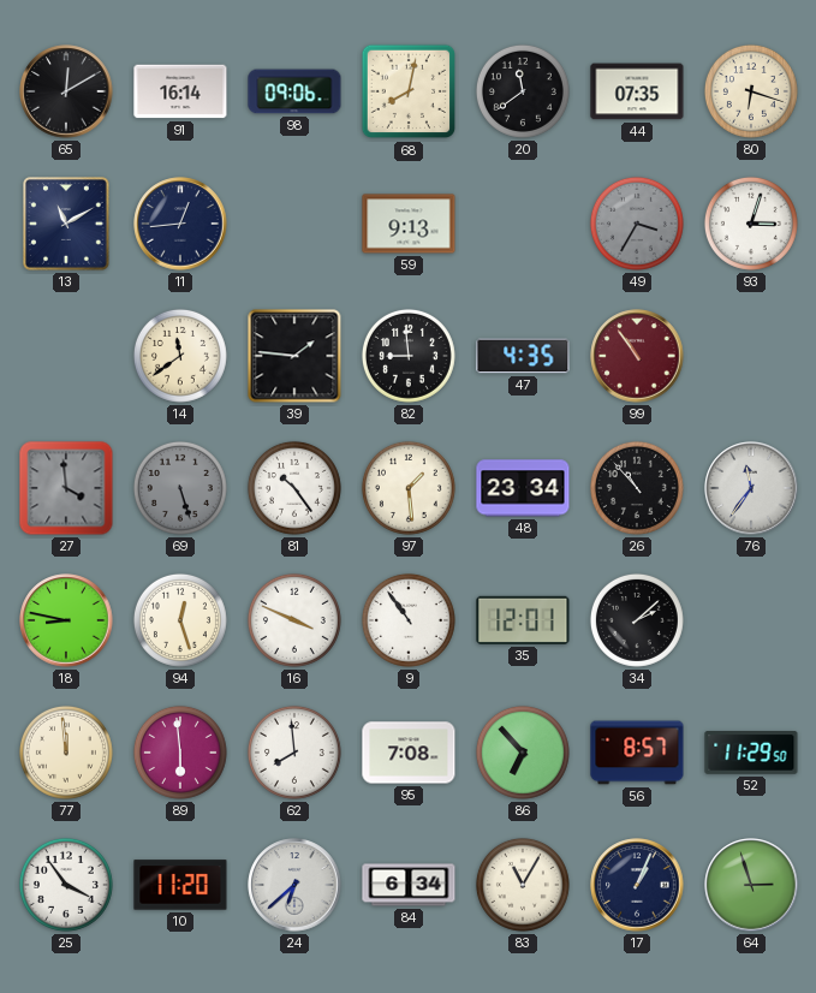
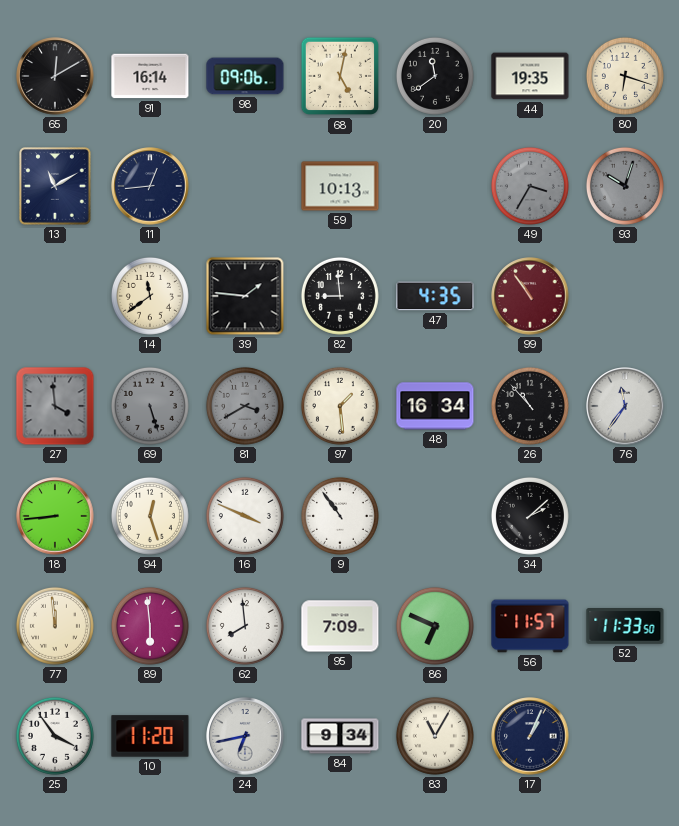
68: 8:02 -> 5:02
44: 07:35 -> 19:35
59: 9:13 -> 10:13
93: 3:03 -> 10:03
93 dial: white -> grey
81: 10:24 -> 3:40
81 dial: white -> grey
48: 23:34 -> 16:34
18: 8:47 -> 8:44
35: 12:01 -> none
95: 7:08 -> 7:09
86: 6:53 -> 6:49
56: 8:57 -> 11:57
52: 11:29 -> 11:33
24: 6:38 -> 6:43
84: 6:34 -> 9:34
64: 2:57 -> none
